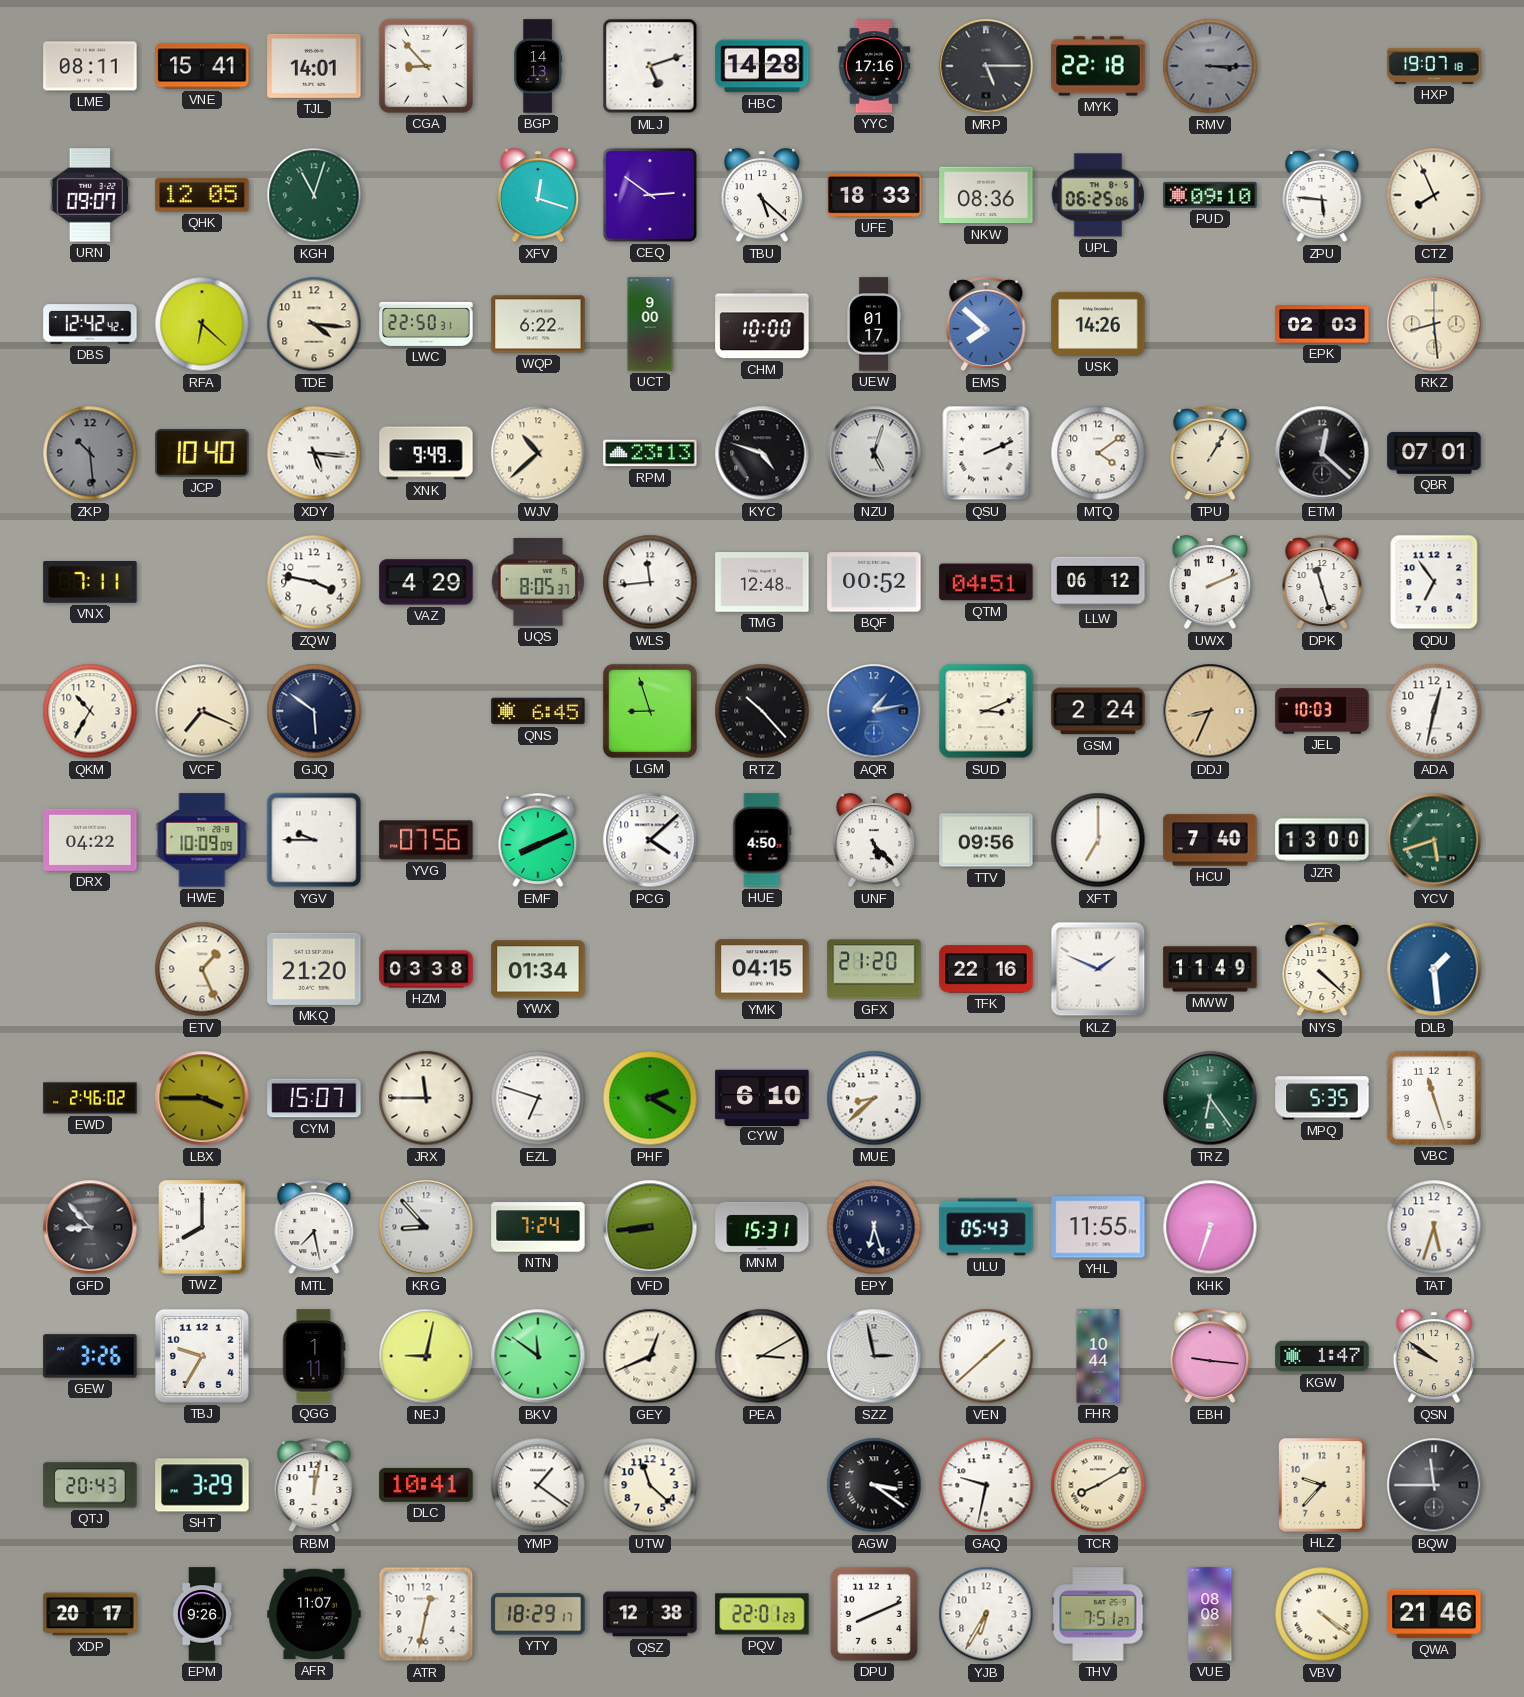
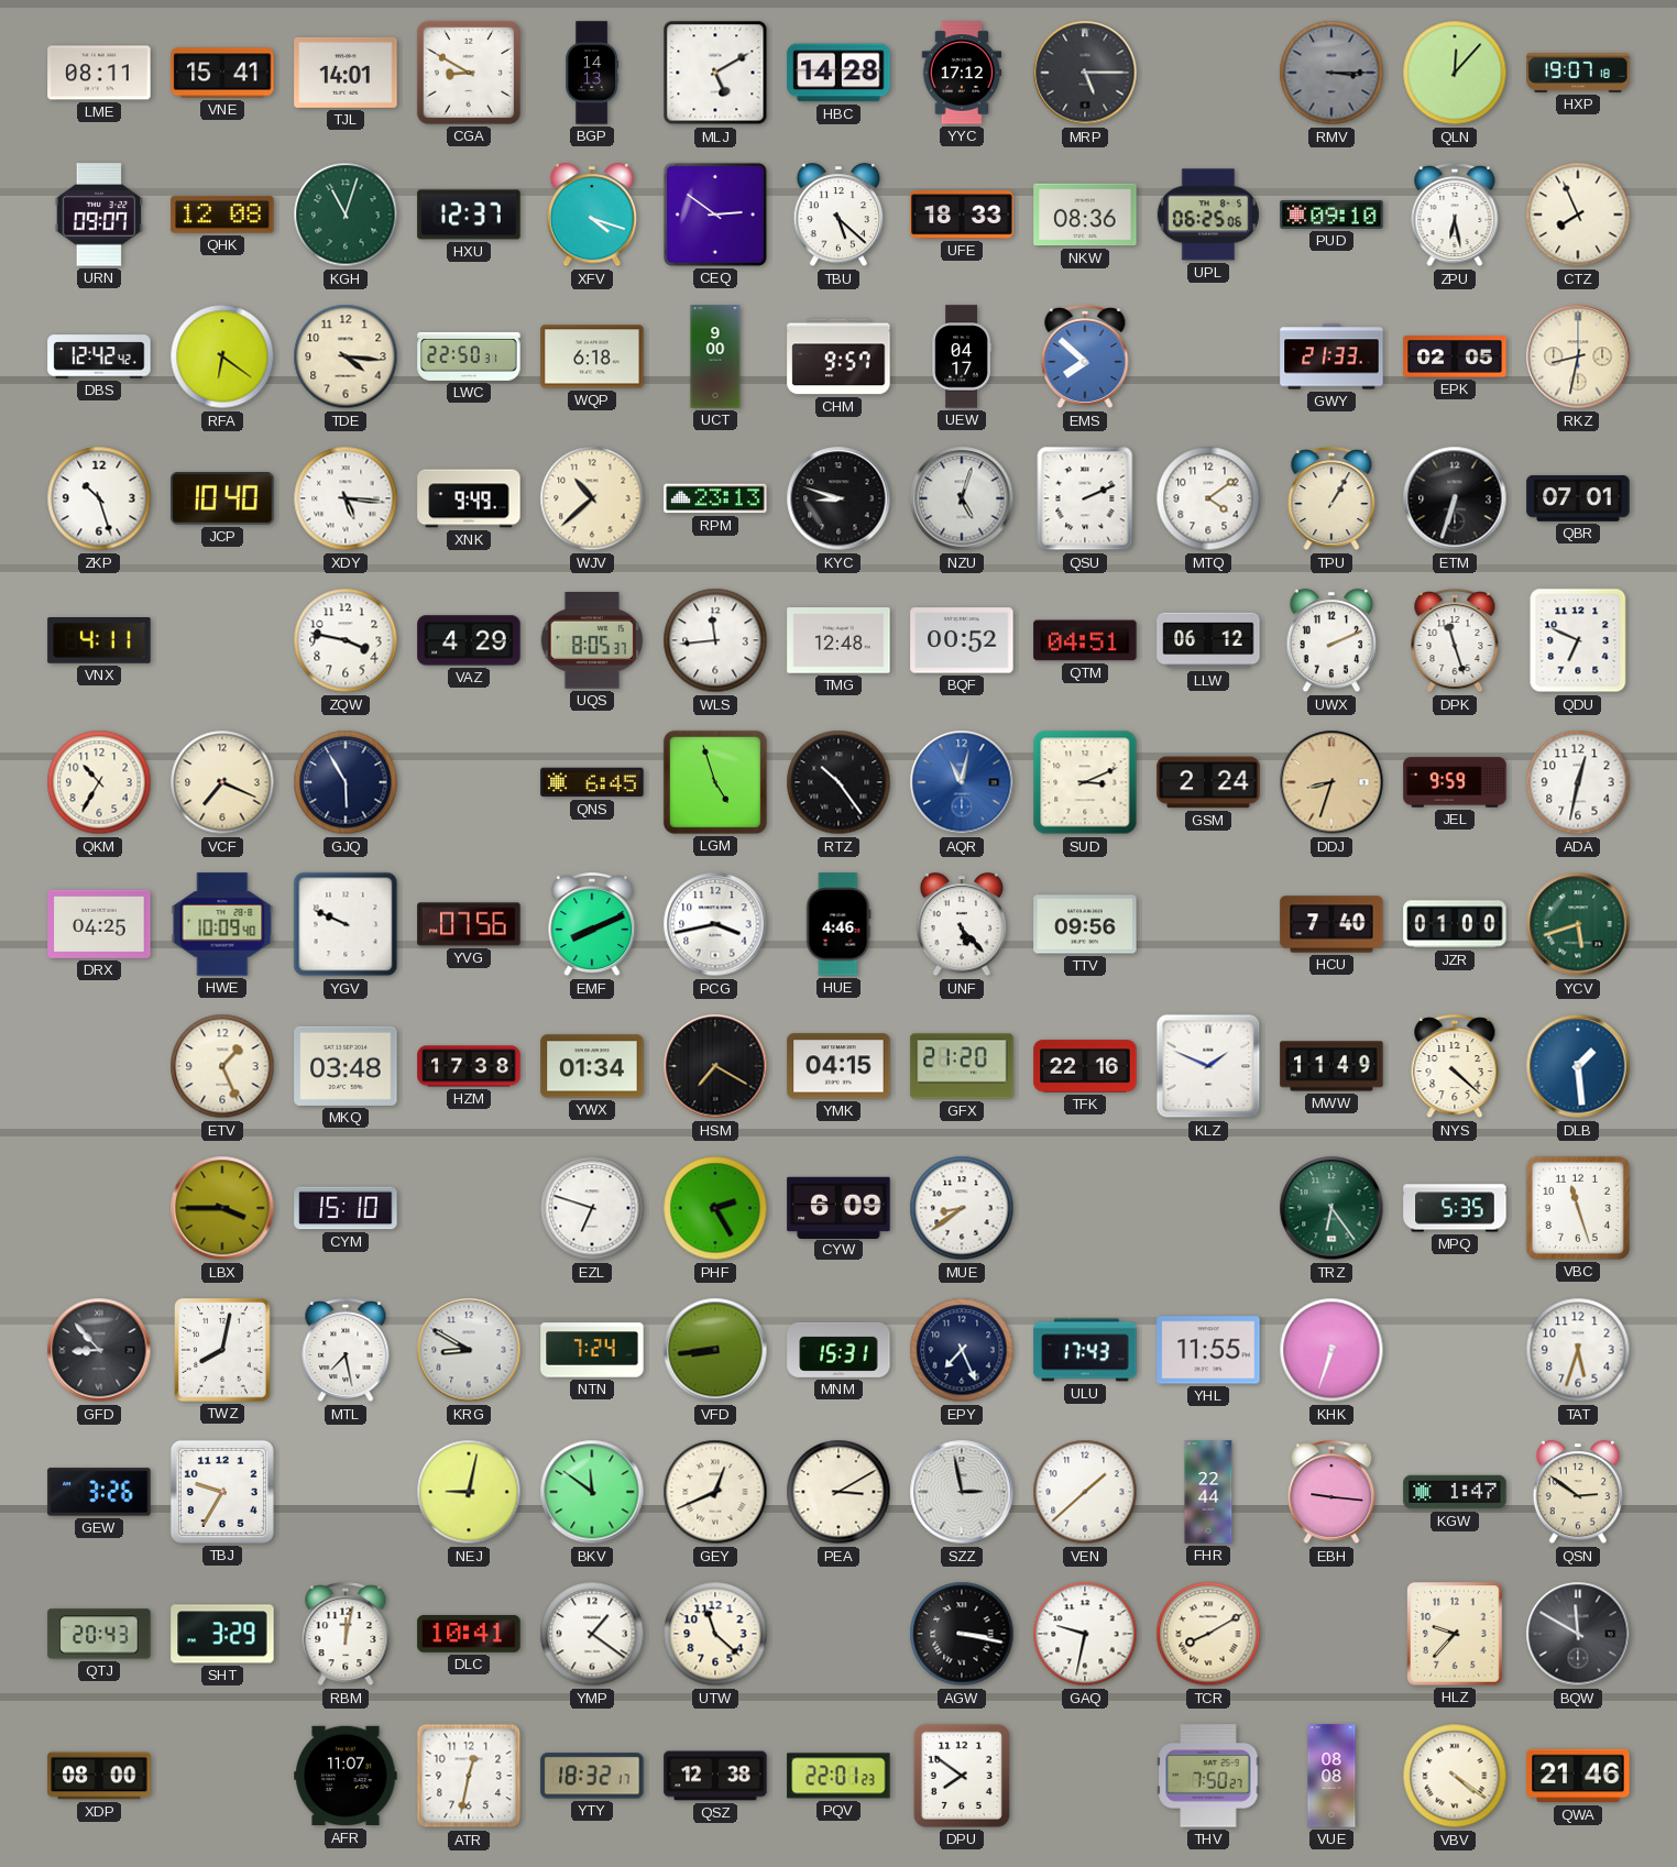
CGA: 8:53 -> 8:50
MLJ: 5:12 -> 5:10
YYC: 17:16 -> 17:12
MYK: 22:18 -> none
QLN: none -> 12:07
QHK: 12:05 -> 12:08
HXU: none -> 12:37
XFV: 12:18 -> 4:18
ZPU: 5:46 -> 6:28
RFA: 6:22 -> 6:21
WQP: 6:22 -> 6:18
CHM: 10:00 -> 9:57
UEW: 01:17 -> 04:17
USK: 14:26 -> none
GWY: none -> 21:33
EPK: 02:03 -> 02:05
RKZ: 8:29 -> 8:32
ZKP: 10:29 -> 10:27
ZKP dial: grey -> white
KYC: 4:48 -> 8:48
ETM: 12:22 -> 6:33
VNX: 7:11 -> 4:11
QDU: 6:54 -> 6:49
GJQ: 5:51 -> 5:55
LGM: 8:57 -> 4:57
RTZ: 10:23 -> 10:24
AQR: 1:13 -> 11:02
DDJ: 8:34 -> 8:33
JEL: 10:03 -> 9:59
DRX: 04:22 -> 04:25
HWE: 10:09:09 -> 10:09:40
YGV: 9:45 -> 9:49
PCG: 4:08 -> 3:43
HUE: 4:50 -> 4:46
XFT: 7:00 -> none
JZR: 13:00 -> 01:00
MKQ: 21:20 -> 03:48
HZM: 03:38 -> 17:38
HSM: none -> 7:20
EWD: 2:46 -> none
CYM: 15:07 -> 15:10
JRX: 11:45 -> none
PHF: 2:20 -> 2:25
CYW: 6:10 -> 6:09
MUE: 8:38 -> 8:39
TWZ: 8:00 -> 8:02
KRG: 8:53 -> 8:50
EPY: 6:27 -> 7:26
ULU: 05:43 -> 17:43
QGG: 1:11 -> none
FHR: 10:44 -> 22:44
QSN: 9:51 -> 2:51
AGW: 3:21 -> 3:17
BQW: 11:45 -> 11:50
XDP: 20:17 -> 08:00
EPM: 9:26 -> none
YTY: 18:29 -> 18:32
DPU: 8:11 -> 7:51
YJB: 6:35 -> none
THV: 7:51 -> 7:50
